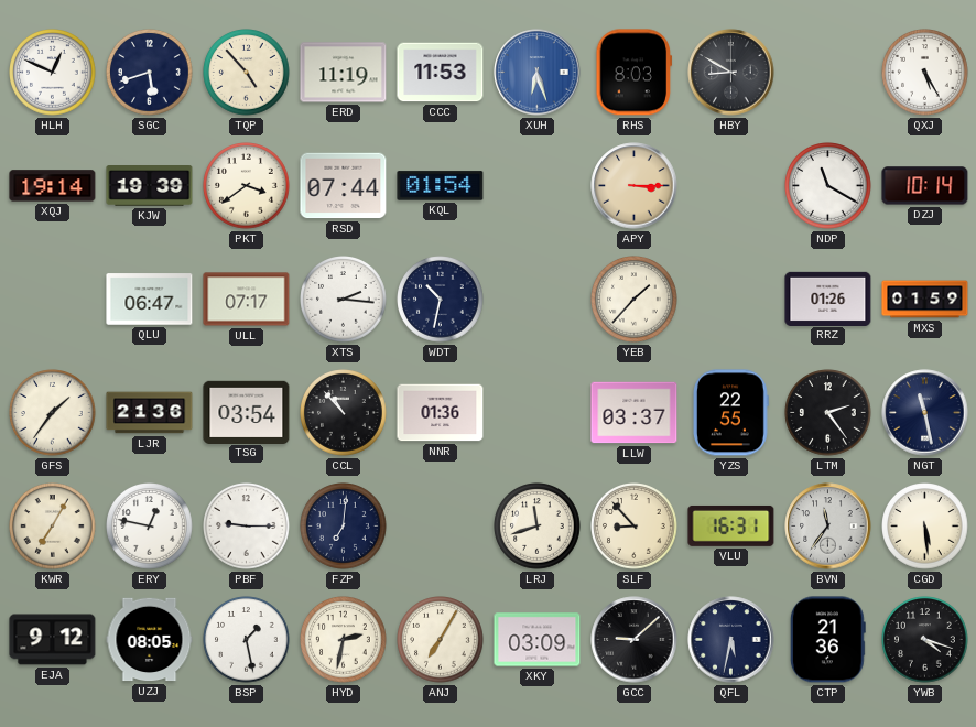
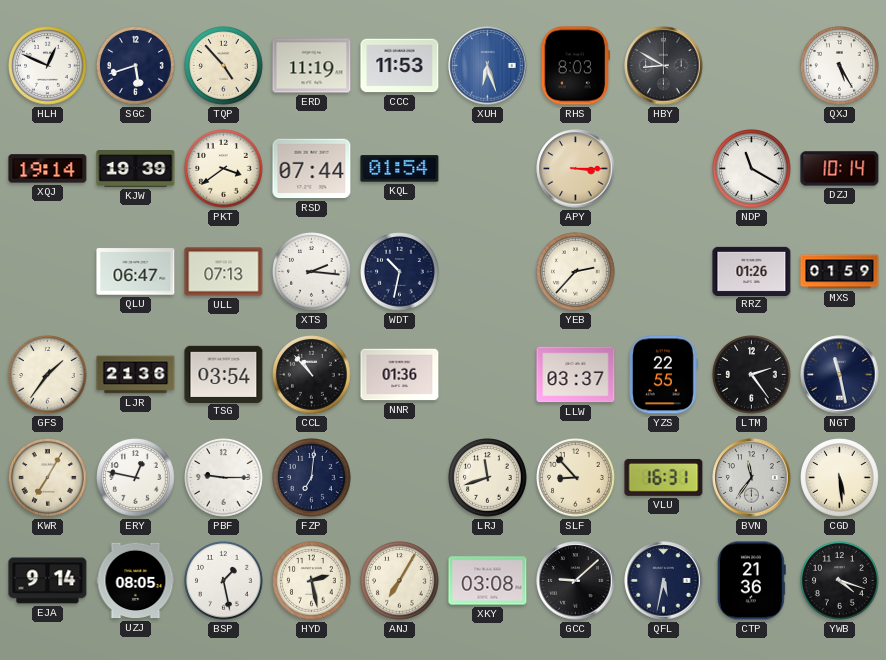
ULL: 07:17 -> 07:13
YEB: 1:37 -> 2:37
EJA: 9:12 -> 9:14
HYD: 2:32 -> 2:28
XKY: 03:09 -> 03:08
